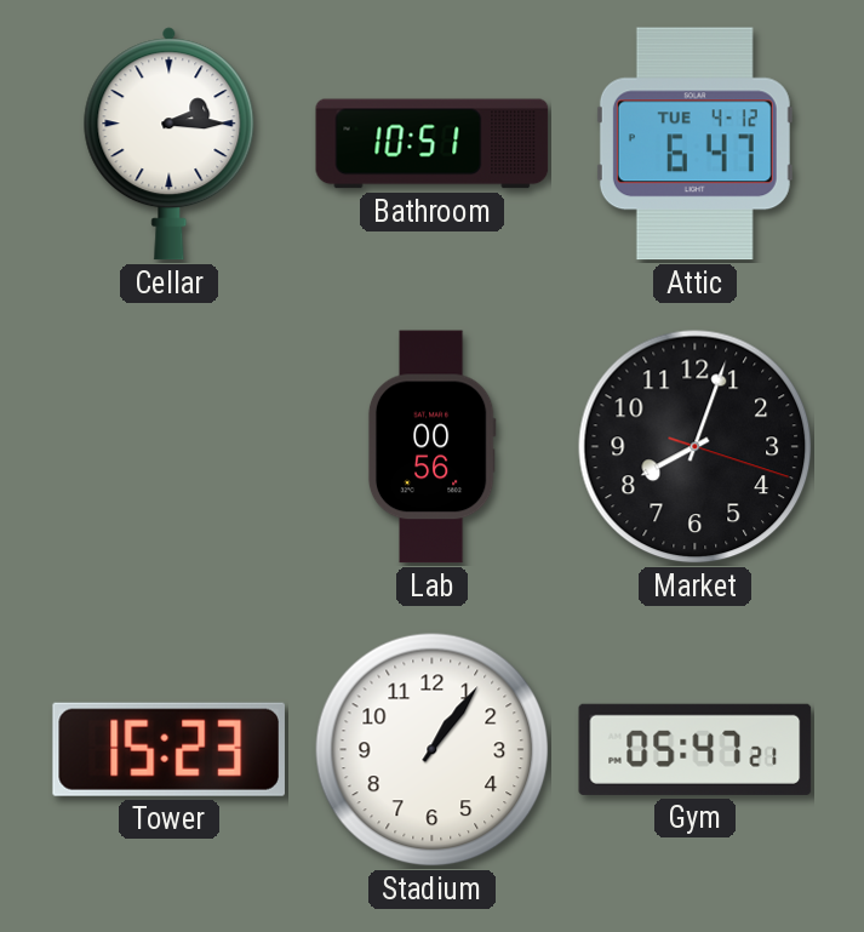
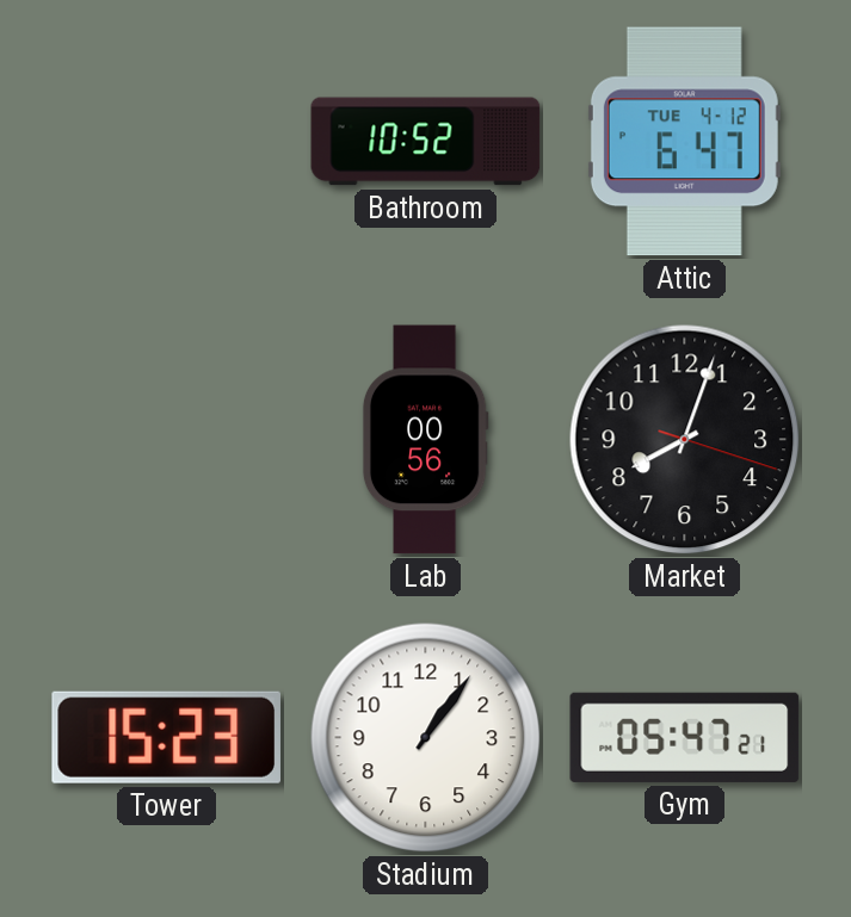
Cellar: 2:15 -> none
Bathroom: 10:51 -> 10:52
